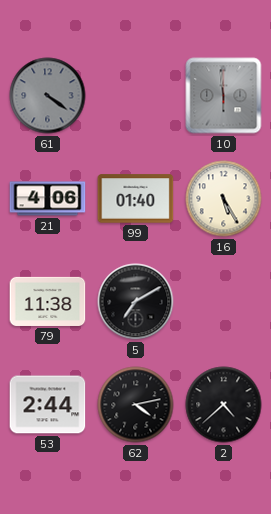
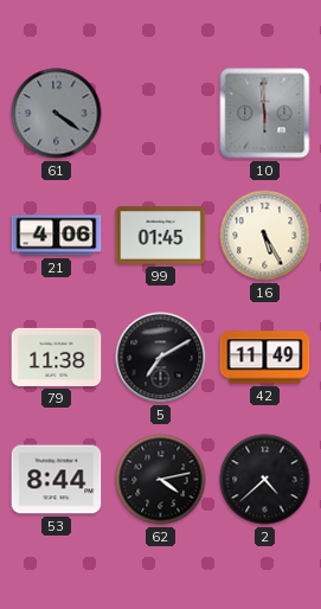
99: 01:40 -> 01:45
42: none -> 11:49
53: 2:44 -> 8:44
